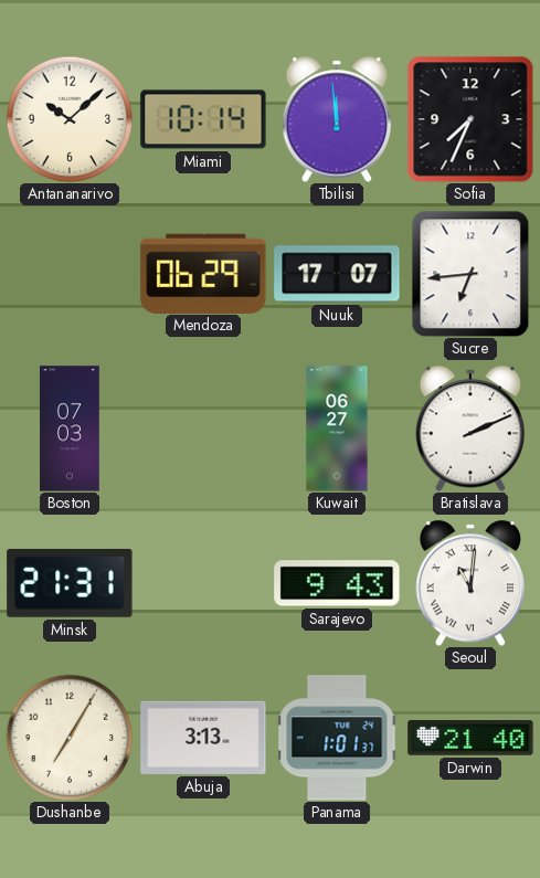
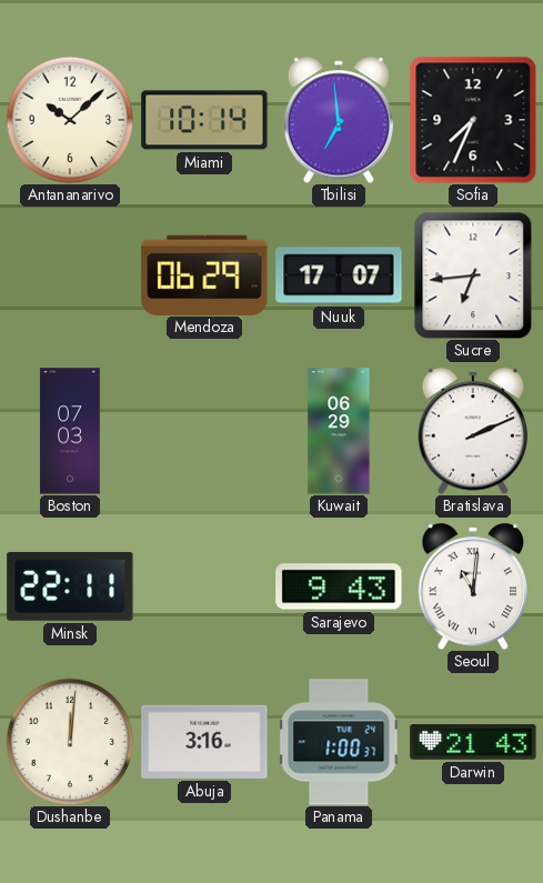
Tbilisi: 11:59 -> 6:59
Kuwait: 06:27 -> 06:29
Minsk: 21:31 -> 22:11
Dushanbe: 7:05 -> 12:01
Abuja: 3:13 -> 3:16
Panama: 1:01 -> 1:00
Darwin: 21:40 -> 21:43
